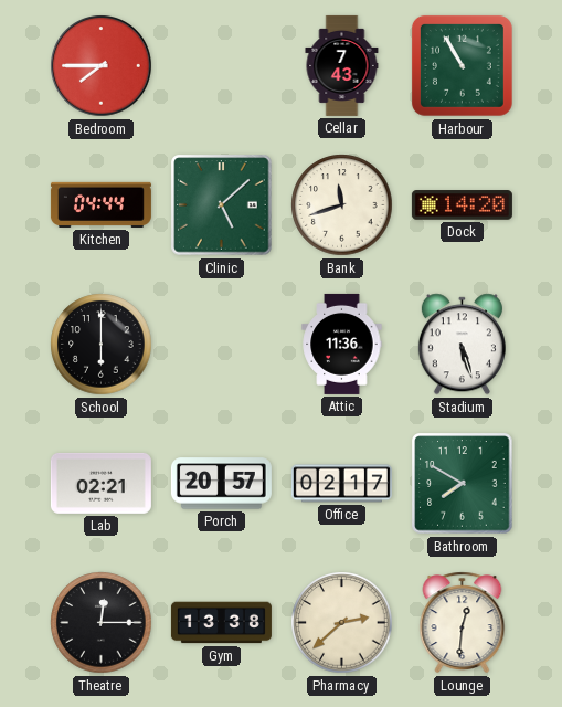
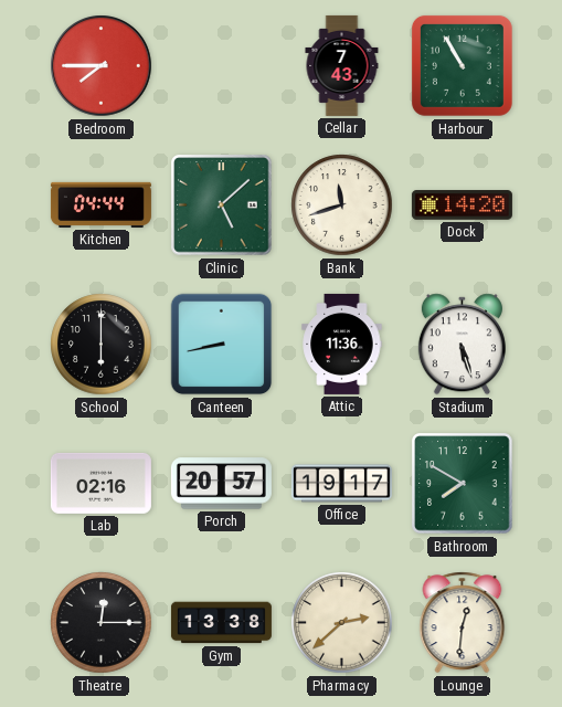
Canteen: none -> 8:43
Lab: 02:21 -> 02:16
Office: 02:17 -> 19:17
